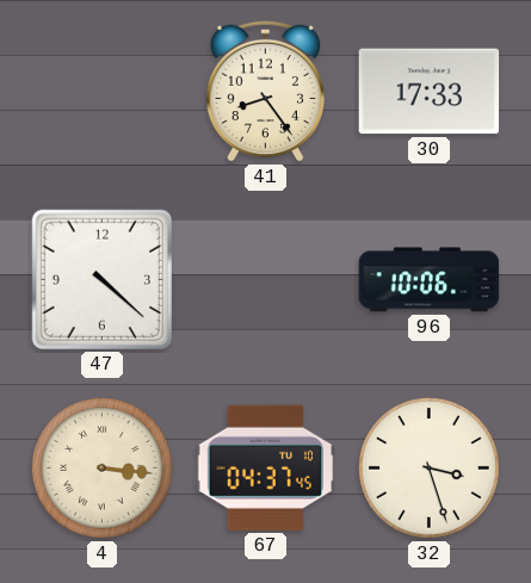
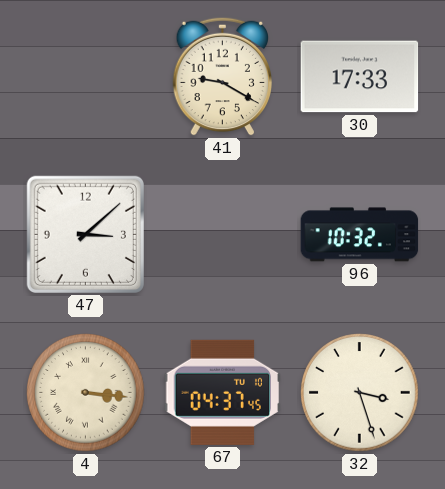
41: 8:24 -> 9:20
47: 4:22 -> 3:08
96: 10:06 -> 10:32
